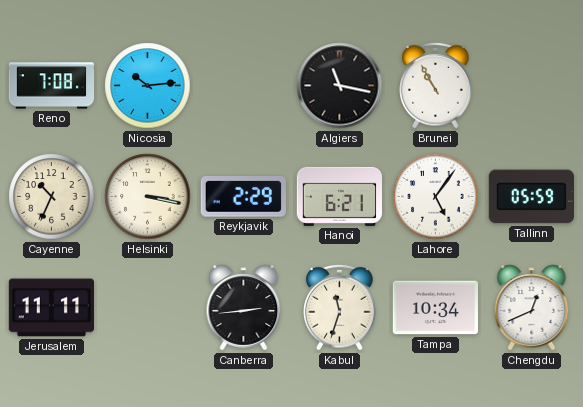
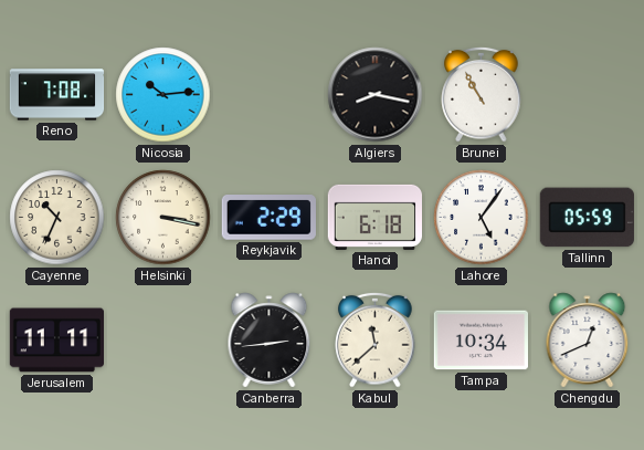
Algiers: 11:17 -> 8:17
Hanoi: 6:21 -> 6:18
Kabul: 11:33 -> 11:38
